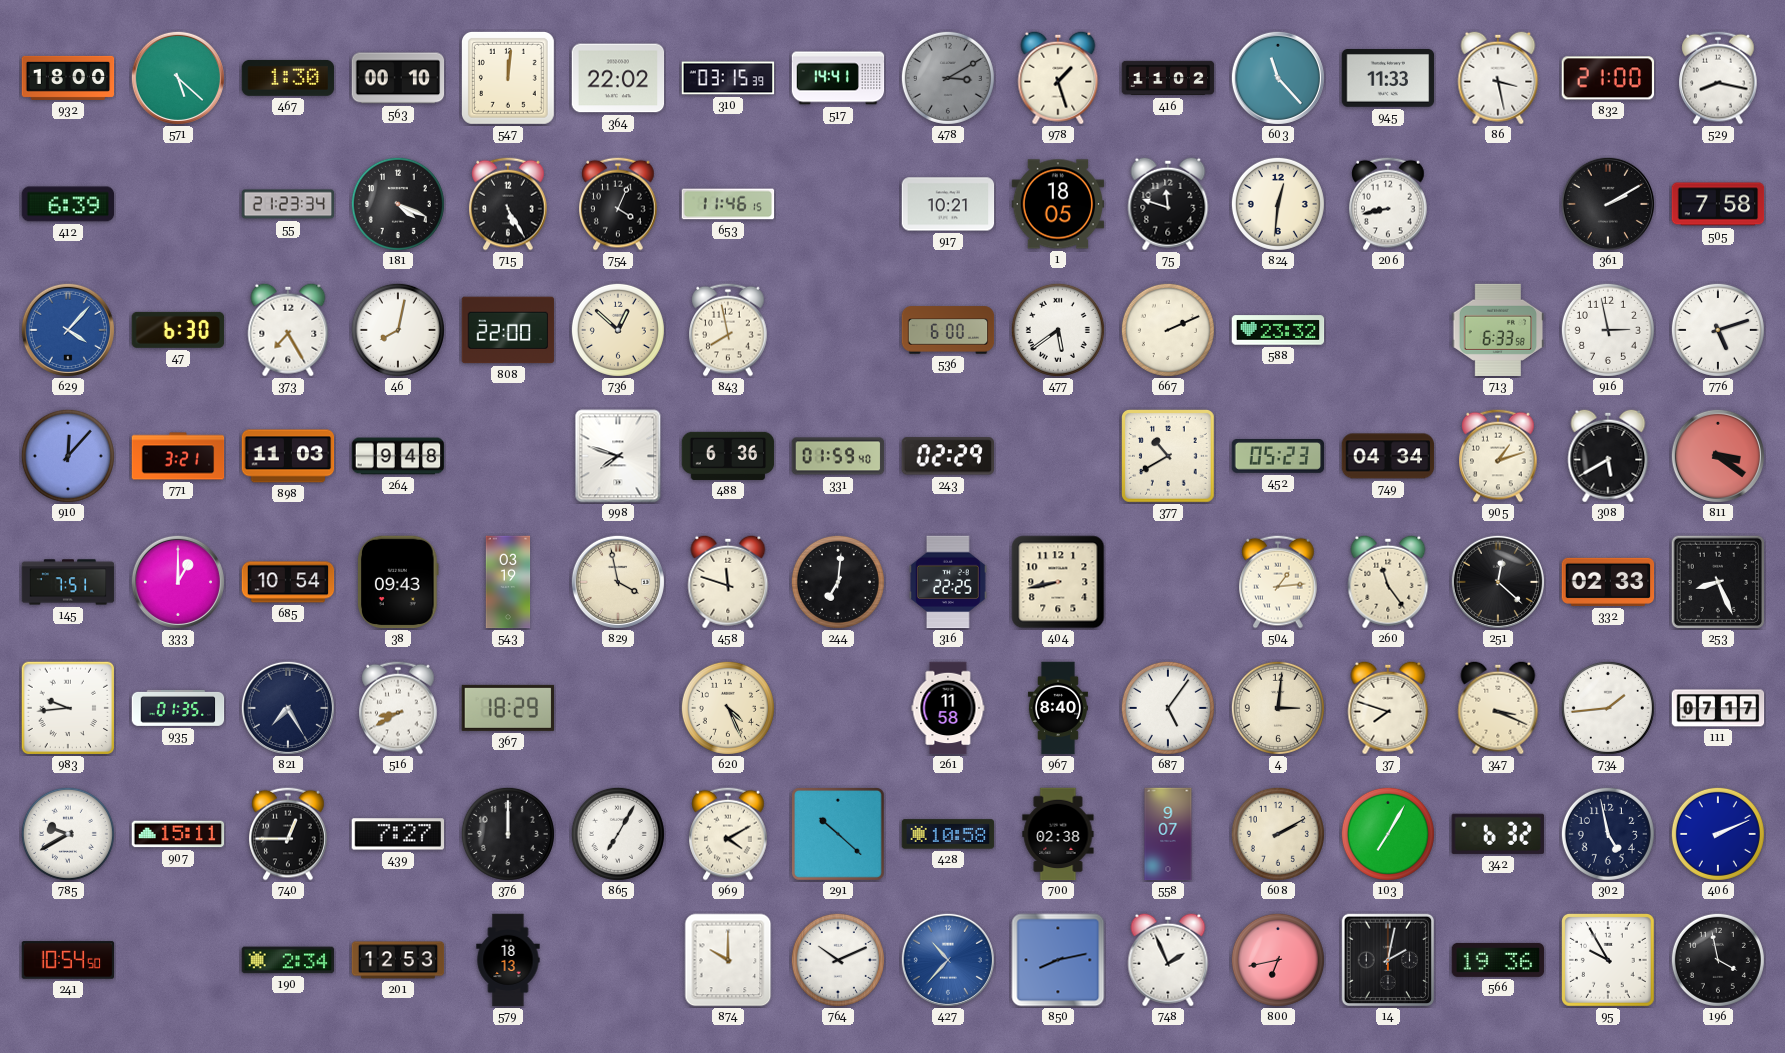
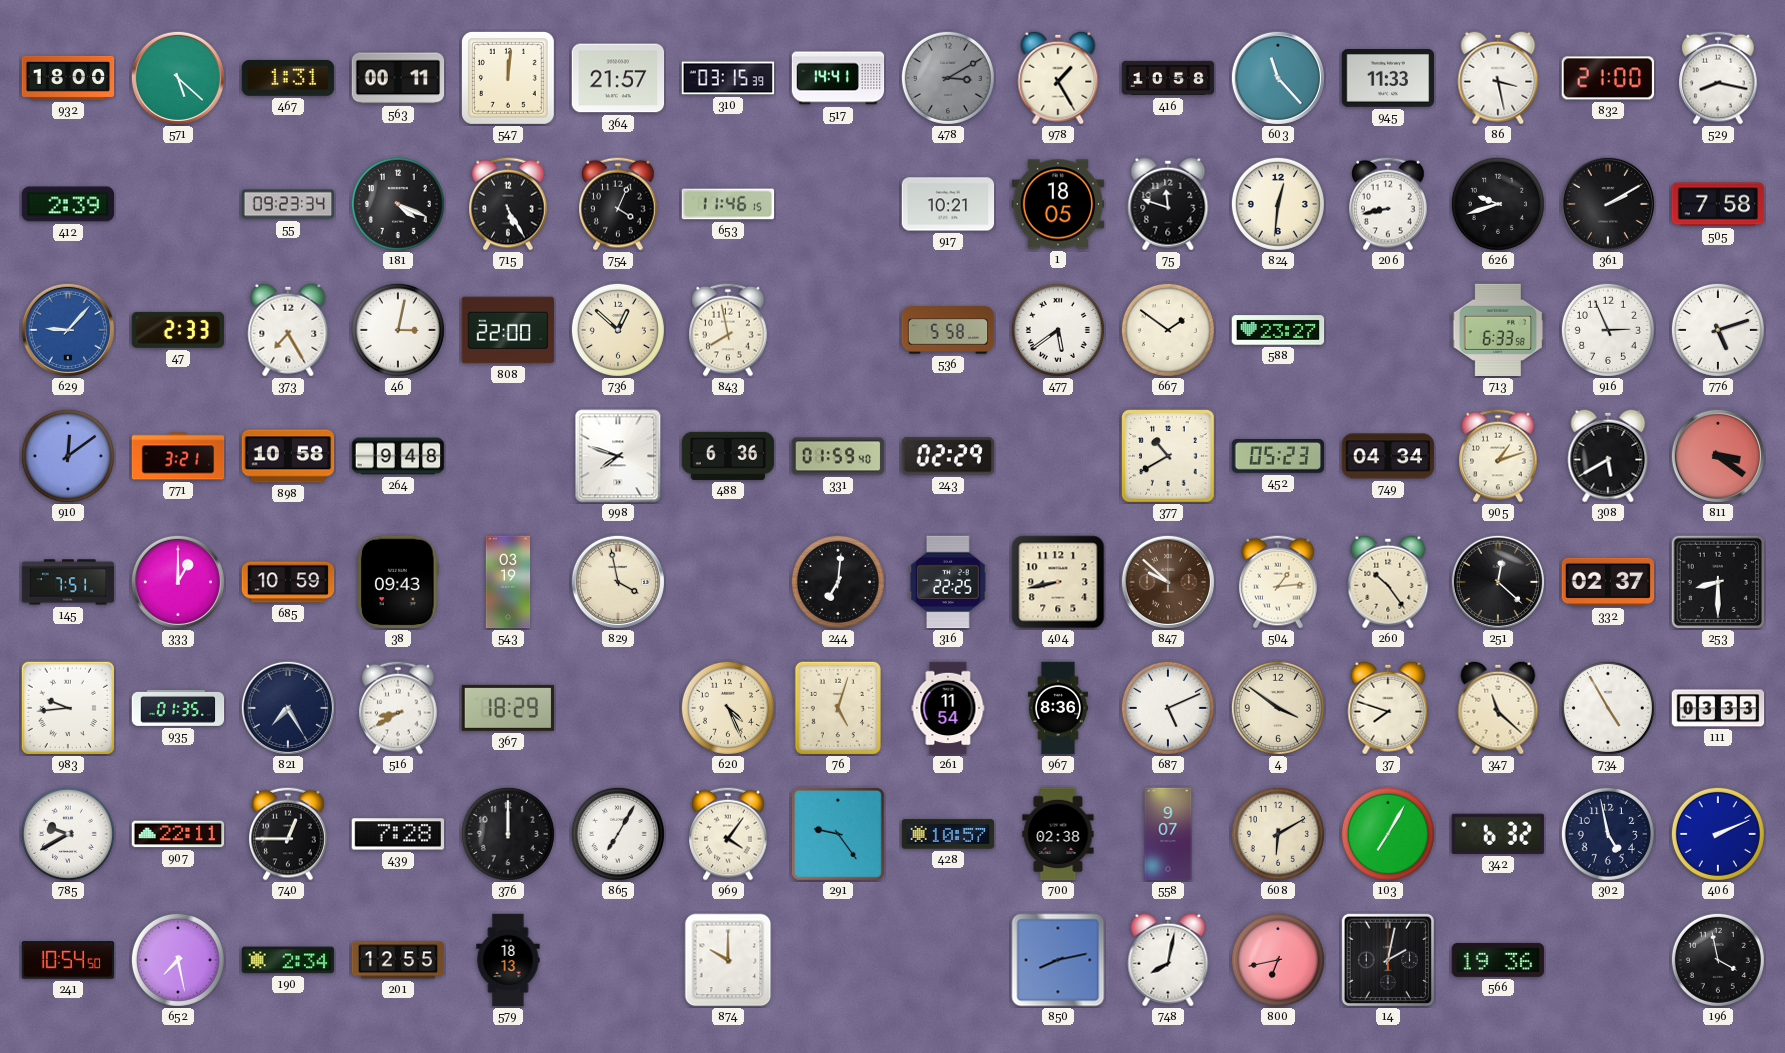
467: 1:30 -> 1:31
563: 00:10 -> 00:11
364: 22:02 -> 21:57
978: 1:27 -> 1:25
416: 11:02 -> 10:58
412: 6:39 -> 2:39
55: 21:23 -> 09:23
626: none -> 9:42
629: 4:07 -> 9:07
47: 6:30 -> 2:33
46: 8:02 -> 3:02
536: 6:00 -> 5:58
667: 2:11 -> 1:51
588: 23:32 -> 23:27
916: 2:58 -> 2:56
910: 12:07 -> 12:09
898: 11:03 -> 10:58
685: 10:54 -> 10:59
458: 11:48 -> none
847: none -> 9:52
260: 11:24 -> 10:24
332: 02:33 -> 02:37
253: 8:26 -> 8:30
76: none -> 5:03
261: 11:58 -> 11:54
967: 8:40 -> 8:36
687: 5:06 -> 5:11
4: 3:01 -> 3:51
347: 3:19 -> 11:22
734: 1:44 -> 4:55
111: 07:17 -> 03:33
907: 15:11 -> 22:11
439: 7:27 -> 7:28
969: 4:10 -> 4:06
291: 10:22 -> 9:24
428: 10:58 -> 10:57
608: 2:10 -> 6:10
652: none -> 7:28
201: 12:53 -> 12:55
764: 10:11 -> none
427: 10:37 -> none
748: 1:56 -> 8:02
95: 9:55 -> none
